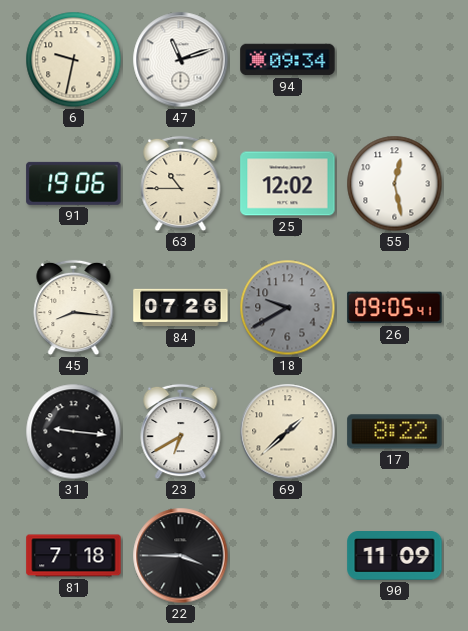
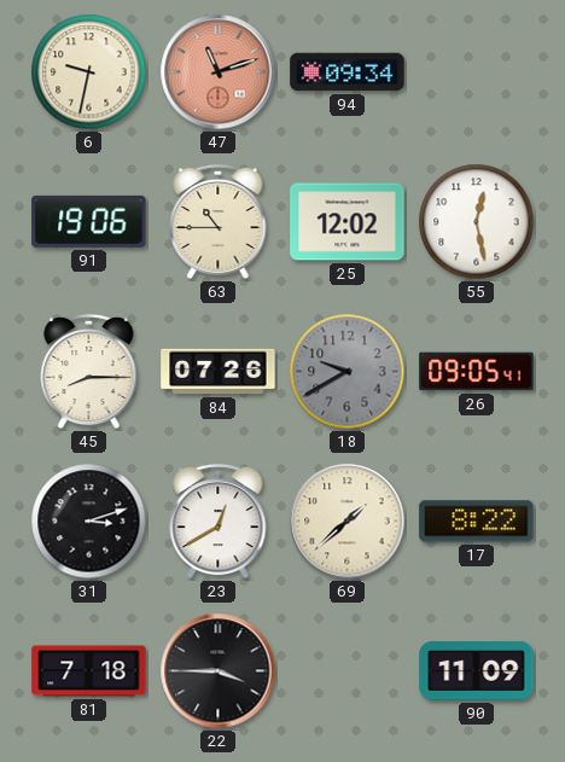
47 dial: white -> salmon
45: 8:16 -> 8:15
31: 9:16 -> 3:12
23: 6:40 -> 12:40
